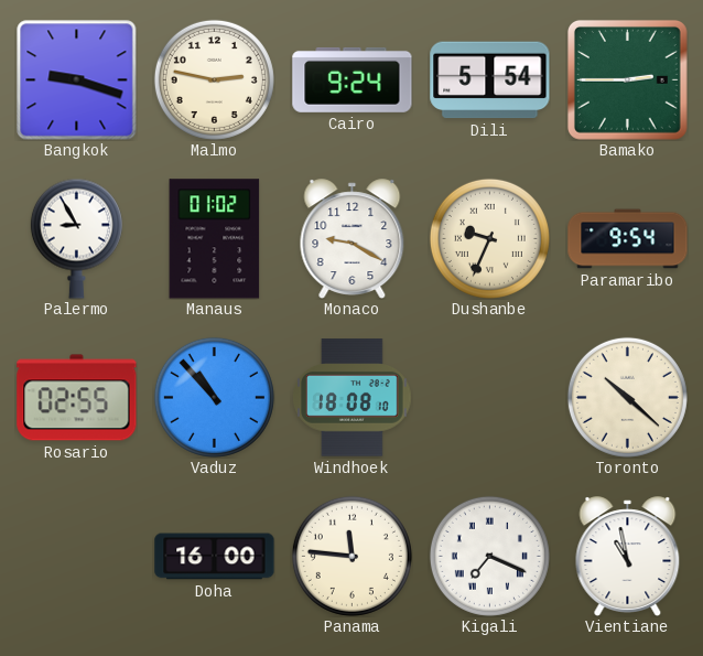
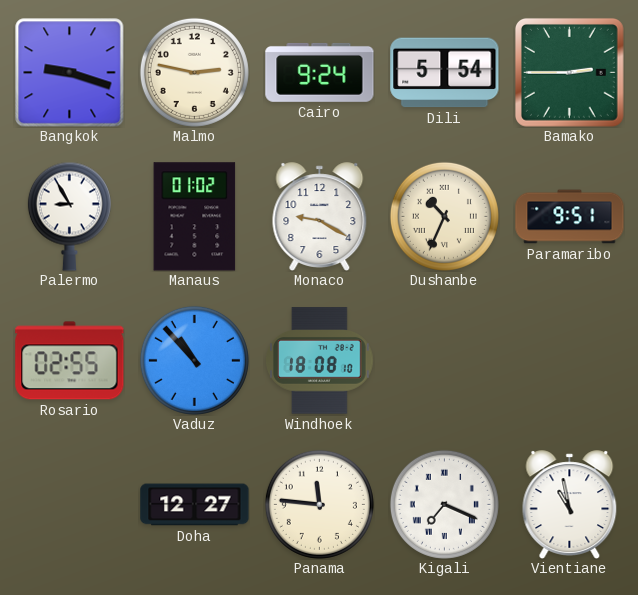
Dushanbe: 9:34 -> 10:34
Paramaribo: 9:54 -> 9:51
Toronto: 10:22 -> none
Doha: 16:00 -> 12:27
